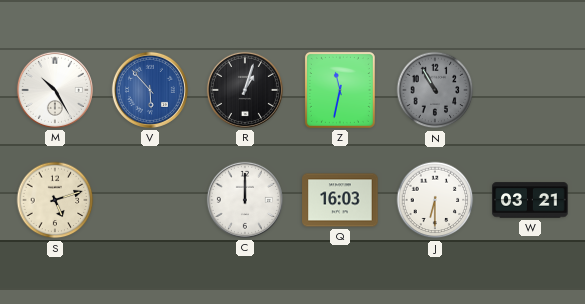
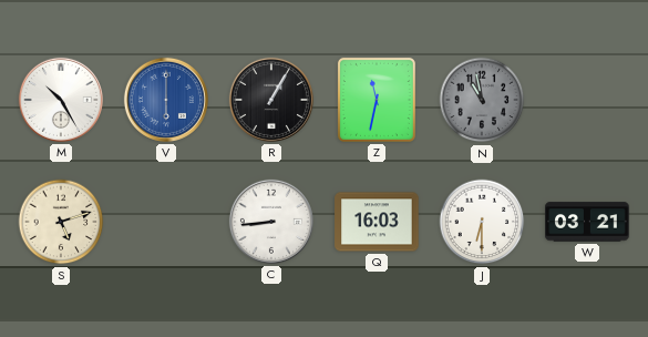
V: 5:53 -> 6:00
R: 1:03 -> 1:05
N: 10:55 -> 10:58
C: 12:00 -> 8:44
